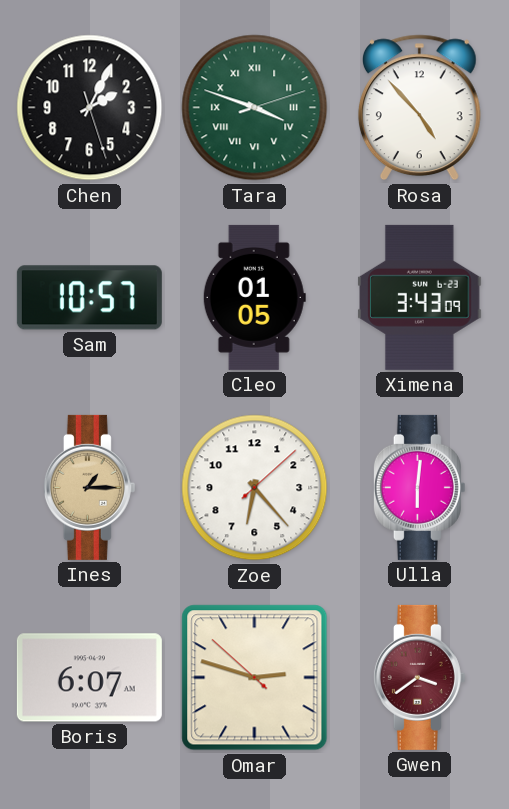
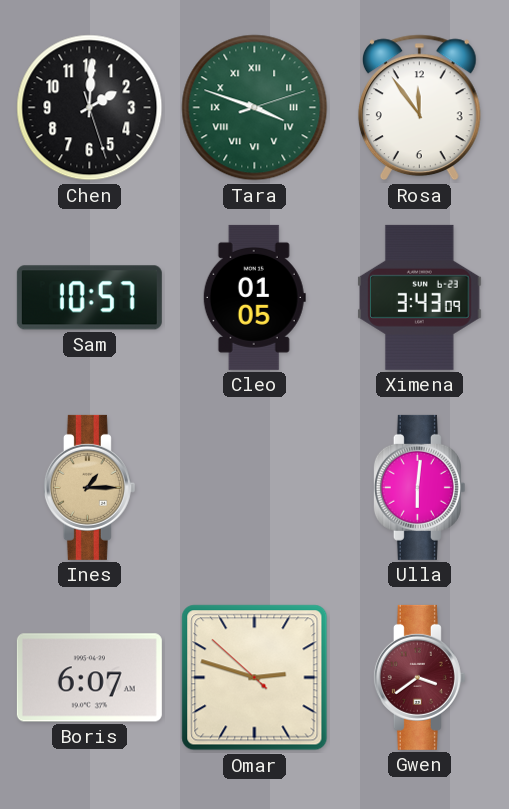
Chen: 2:04 -> 2:00
Rosa: 4:53 -> 11:54
Zoe: 6:23 -> none
